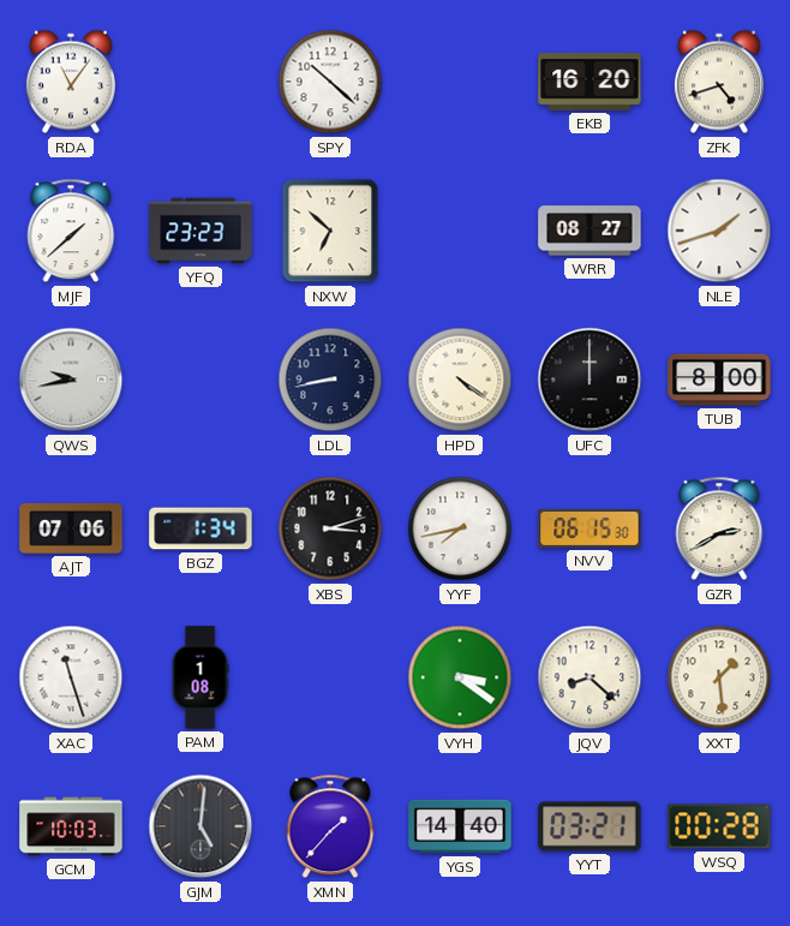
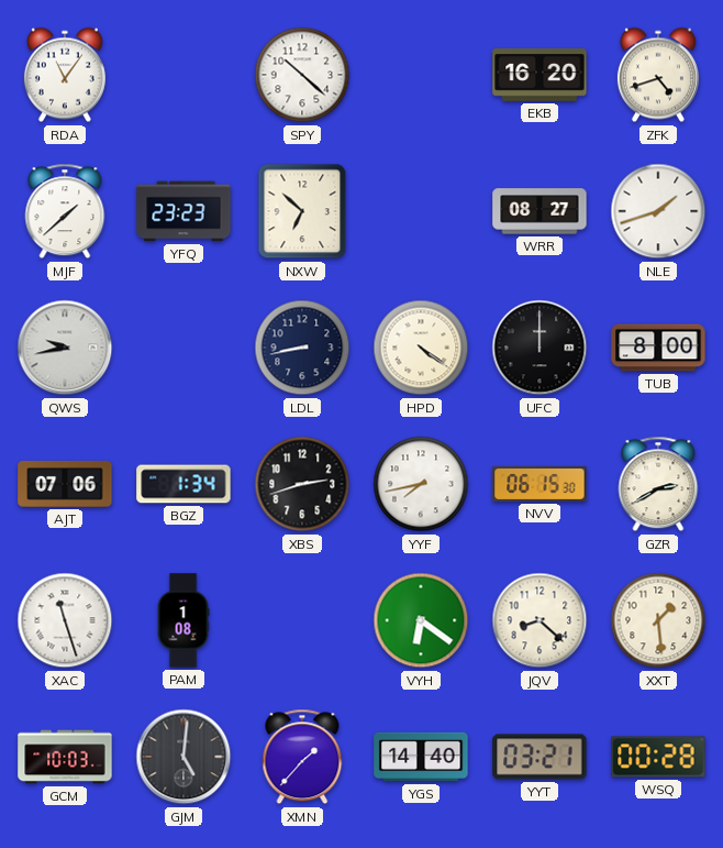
XBS: 3:12 -> 2:42
VYH: 3:21 -> 6:21
